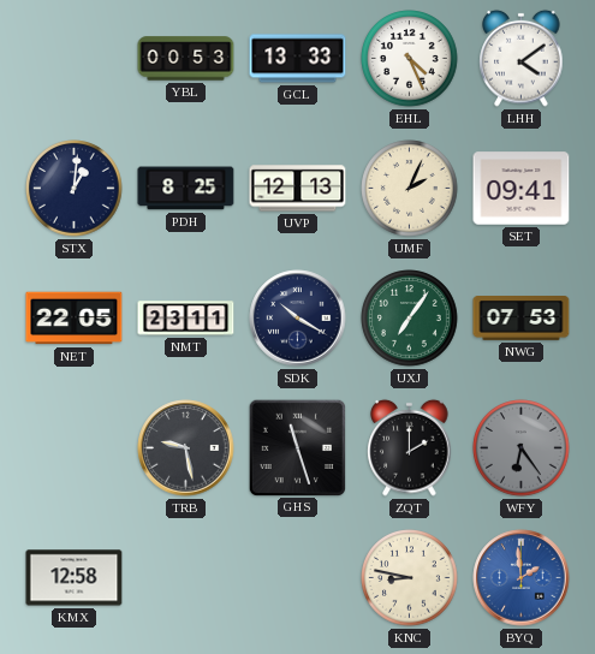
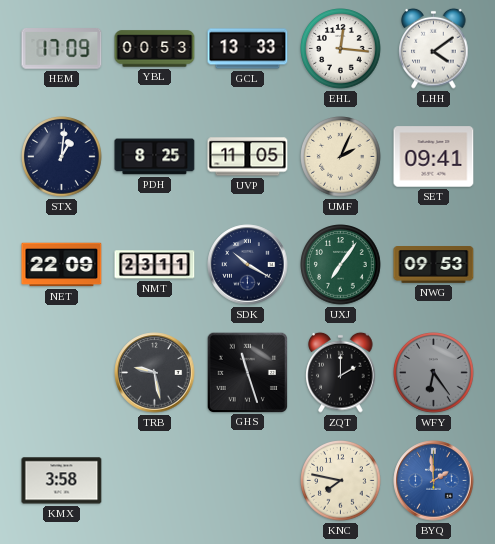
HEM: none -> 17:09
EHL: 4:26 -> 12:16
UVP: 12:13 -> 11:05
NET: 22:05 -> 22:09
NWG: 07:53 -> 09:53
KMX: 12:58 -> 3:58
KNC: 8:47 -> 7:47
